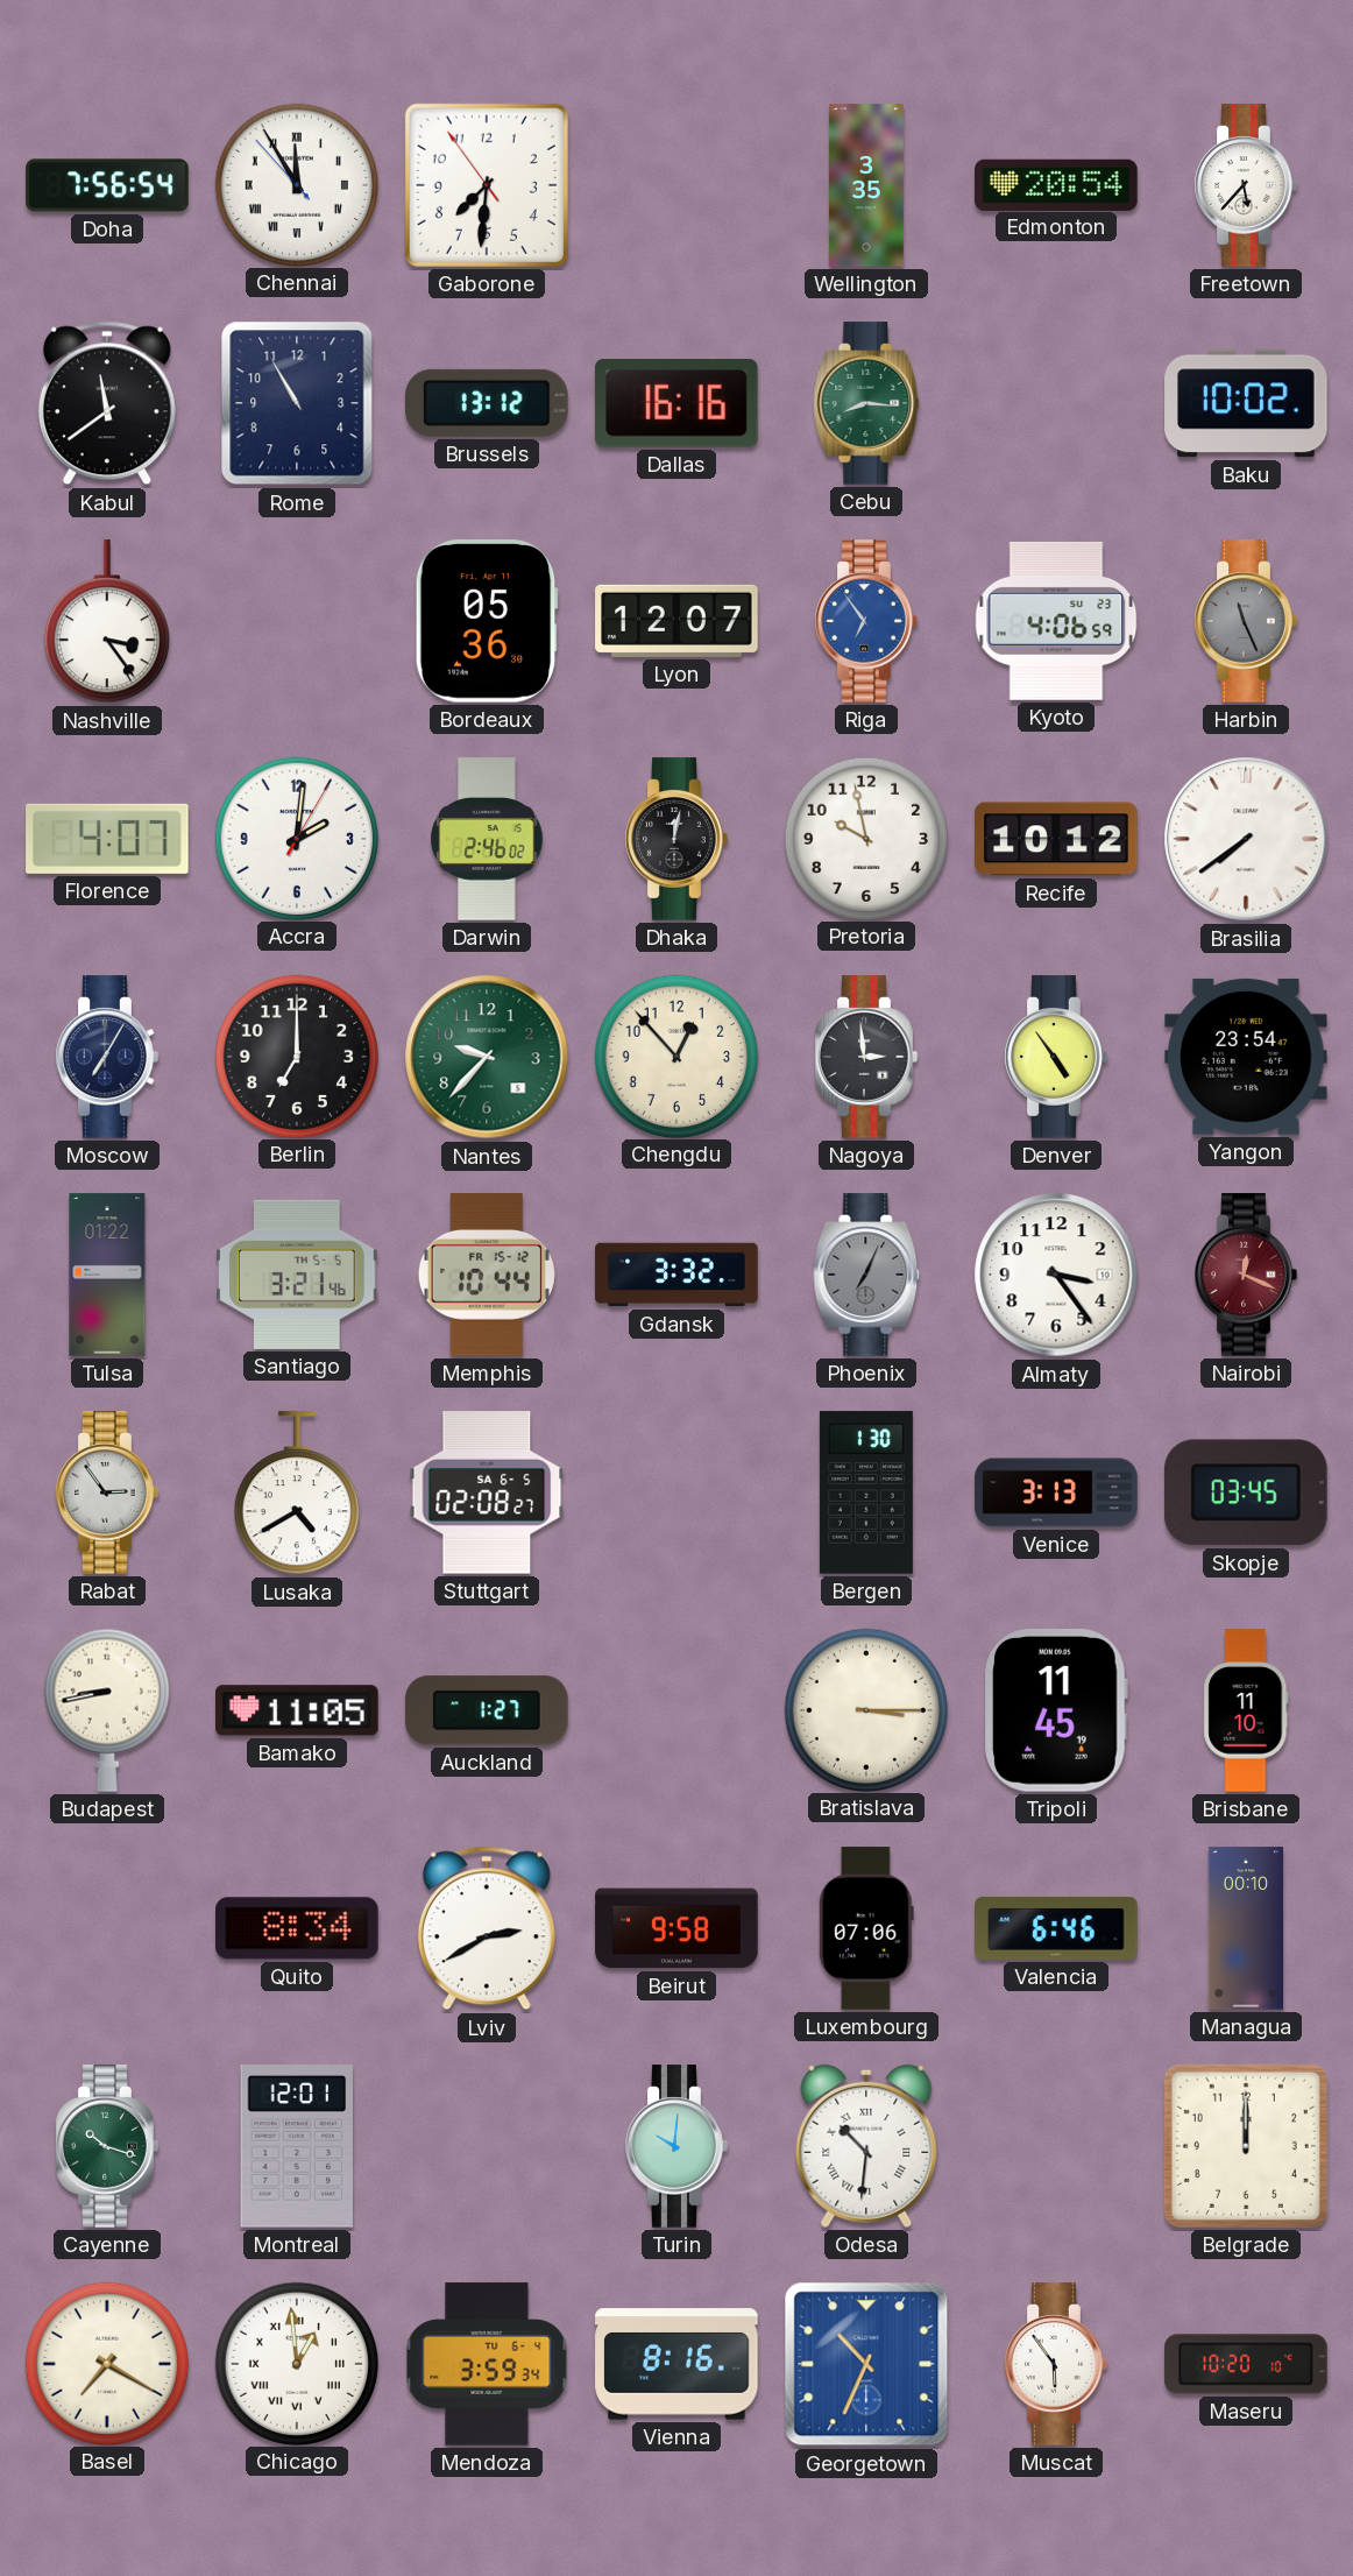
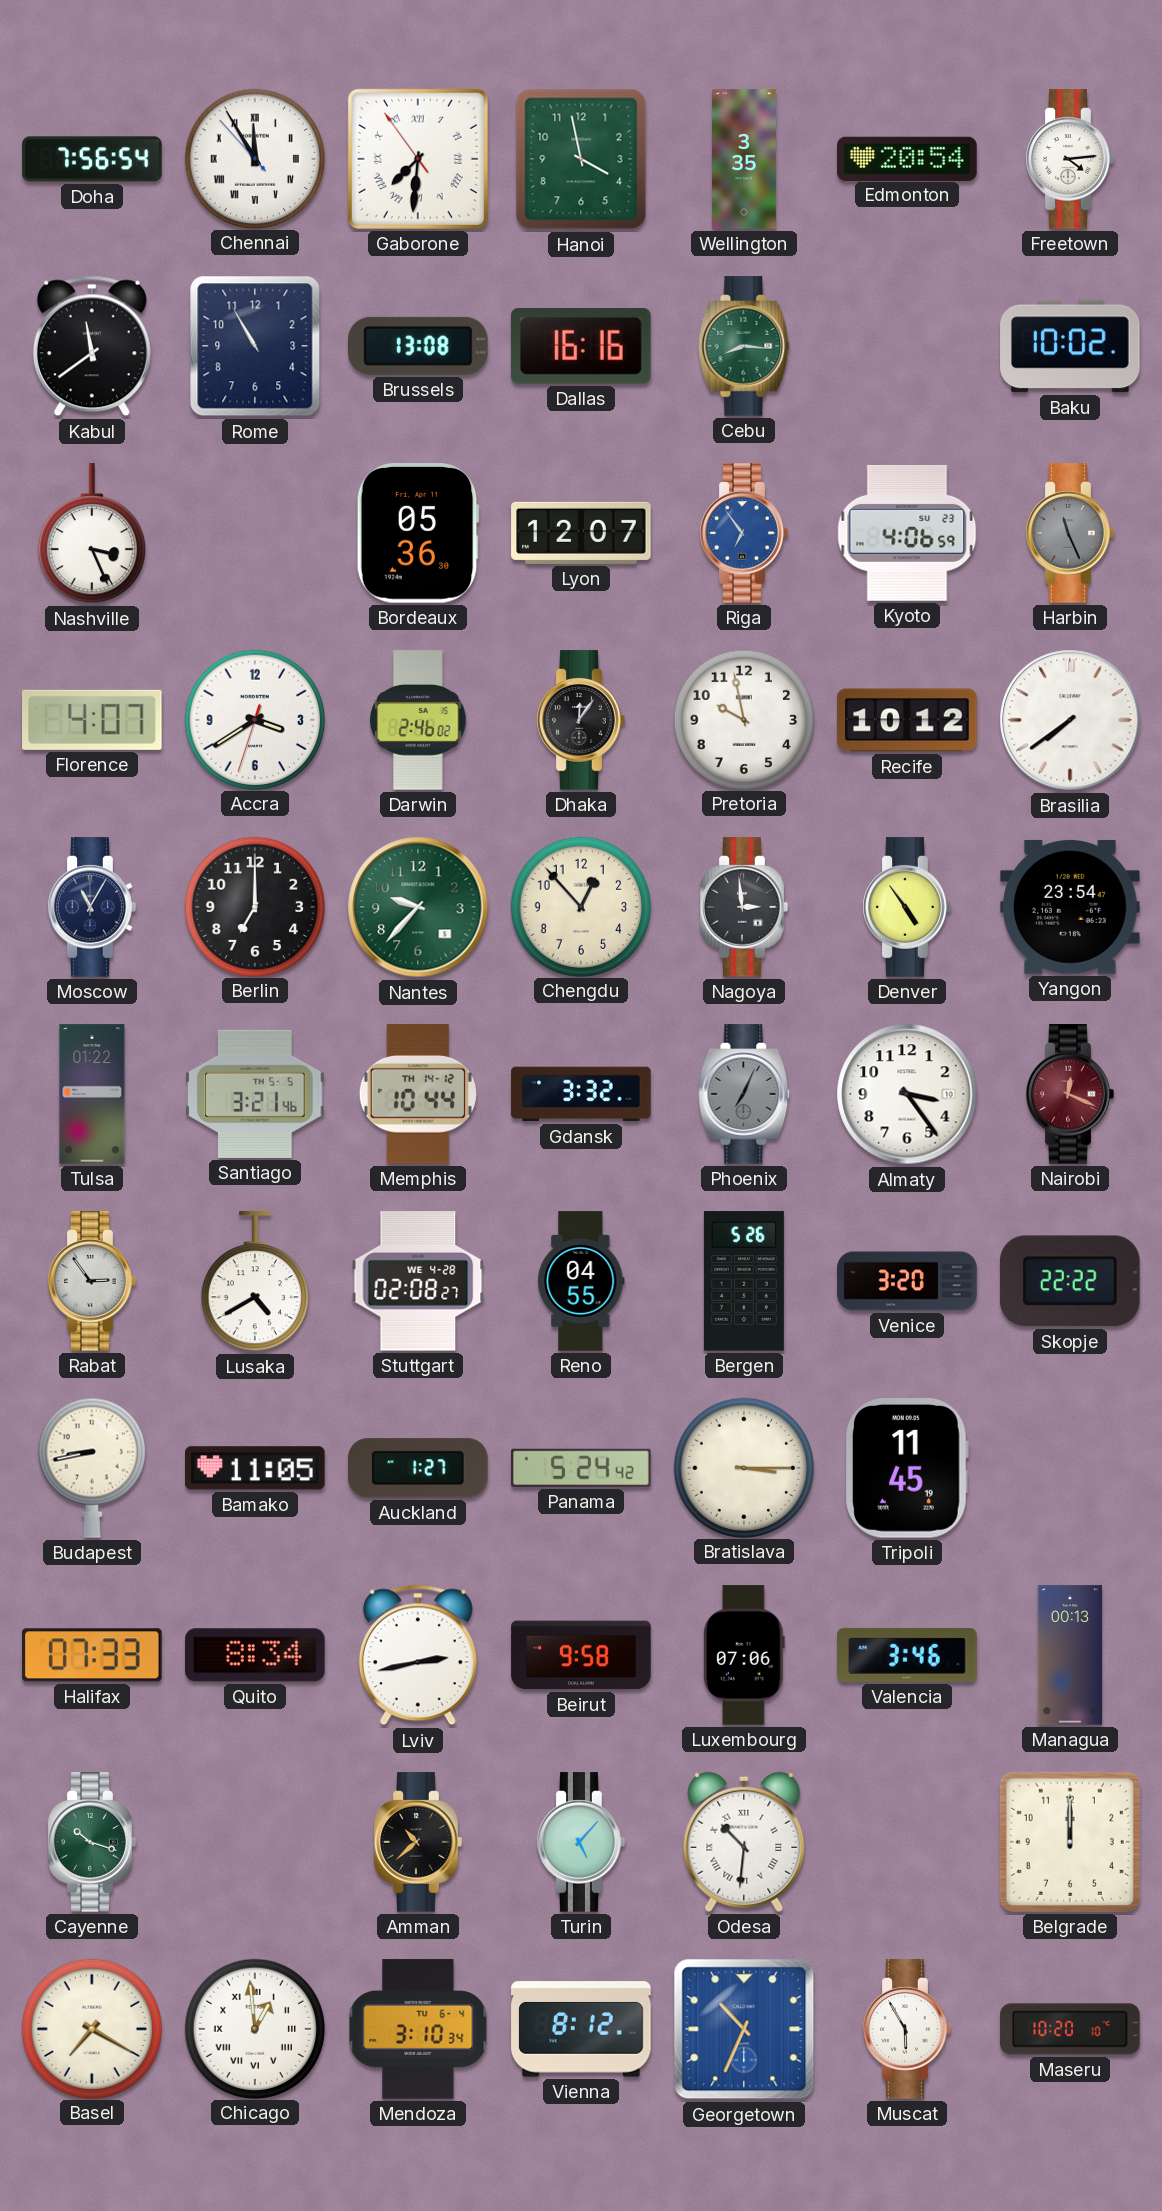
Gaborone numerals: Arabic -> Roman
Hanoi: none -> 3:58
Freetown: 5:37 -> 4:14
Brussels: 13:12 -> 13:08
Nashville: 3:24 -> 3:26
Accra: 2:01 -> 3:39
Dhaka: 12:02 -> 12:06
Moscow: 7:05 -> 11:05
Memphis date: FR 15-12 -> TH 14-12
Stuttgart date: SA 6-5 -> WE 4-28
Reno: none -> 04:55
Bergen: 1:30 -> 5:26
Venice: 3:13 -> 3:20
Skopje: 03:45 -> 22:22
Panama: none -> 5:24
Brisbane: 11:10 -> none
Halifax: none -> 07:33
Lviv: 2:40 -> 2:43
Valencia: 6:46 -> 3:46
Managua: 00:10 -> 00:13
Montreal: 12:01 -> none
Amman: none -> 10:38
Turin: 10:01 -> 5:07
Mendoza: 3:59 -> 3:10
Vienna: 8:16 -> 8:12
Muscat: 5:54 -> 5:55
